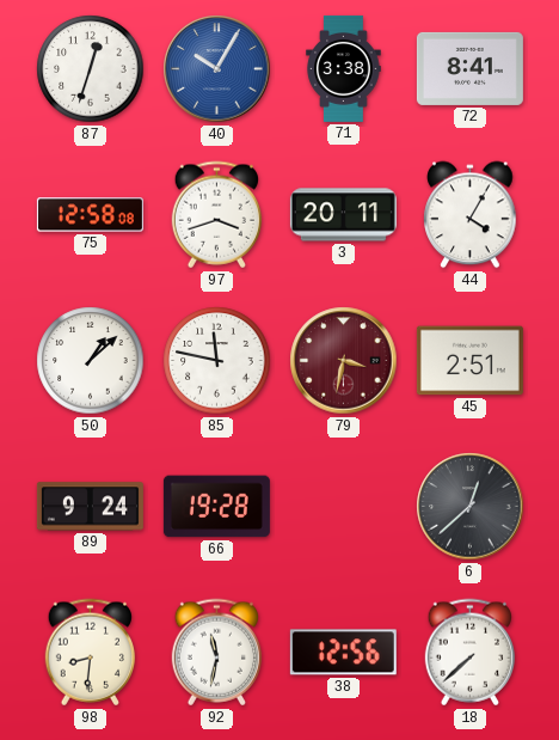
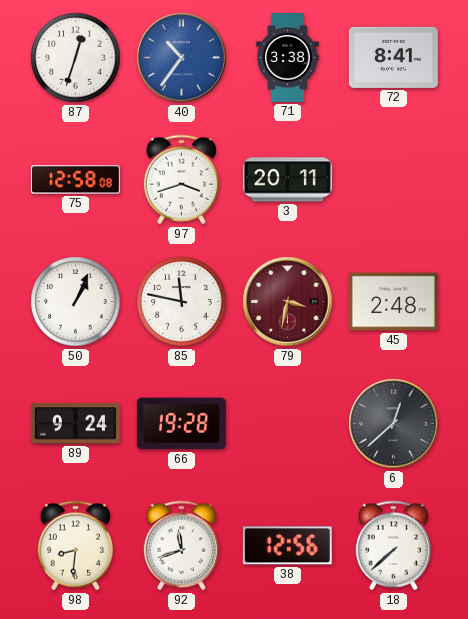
40: 10:05 -> 10:36
44: 4:05 -> none
50: 1:08 -> 1:04
45: 2:51 -> 2:48
92: 11:32 -> 11:42
